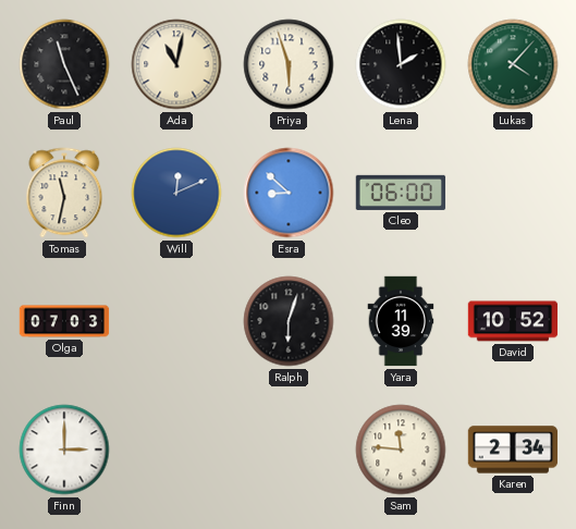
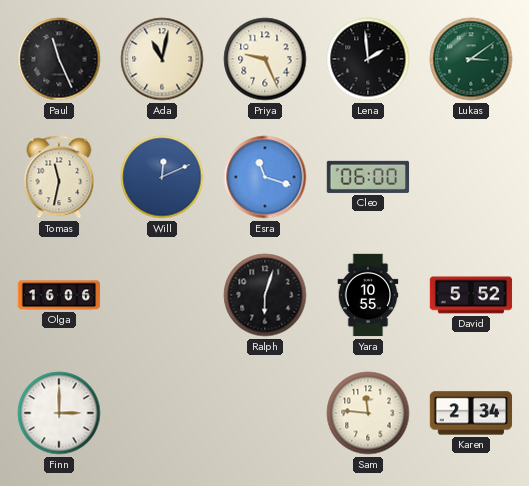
Priya: 5:57 -> 9:26
Lukas: 4:07 -> 3:09
Esra: 8:52 -> 11:18
Olga: 07:03 -> 16:06
Yara: 11:39 -> 10:55
David: 10:52 -> 5:52
